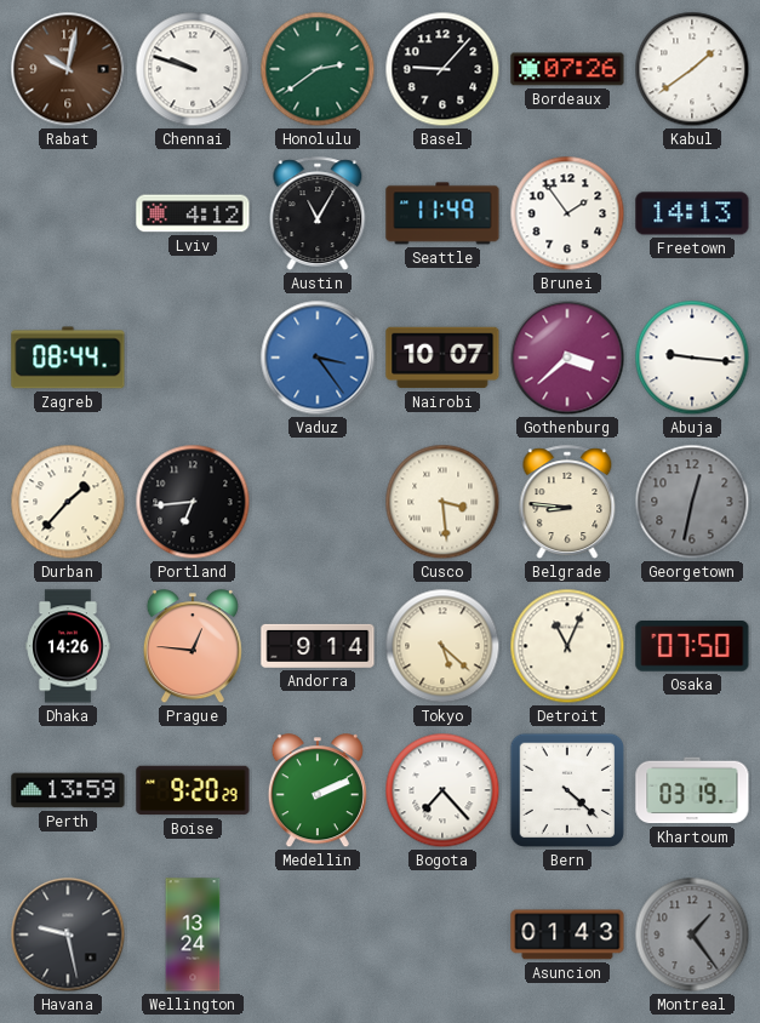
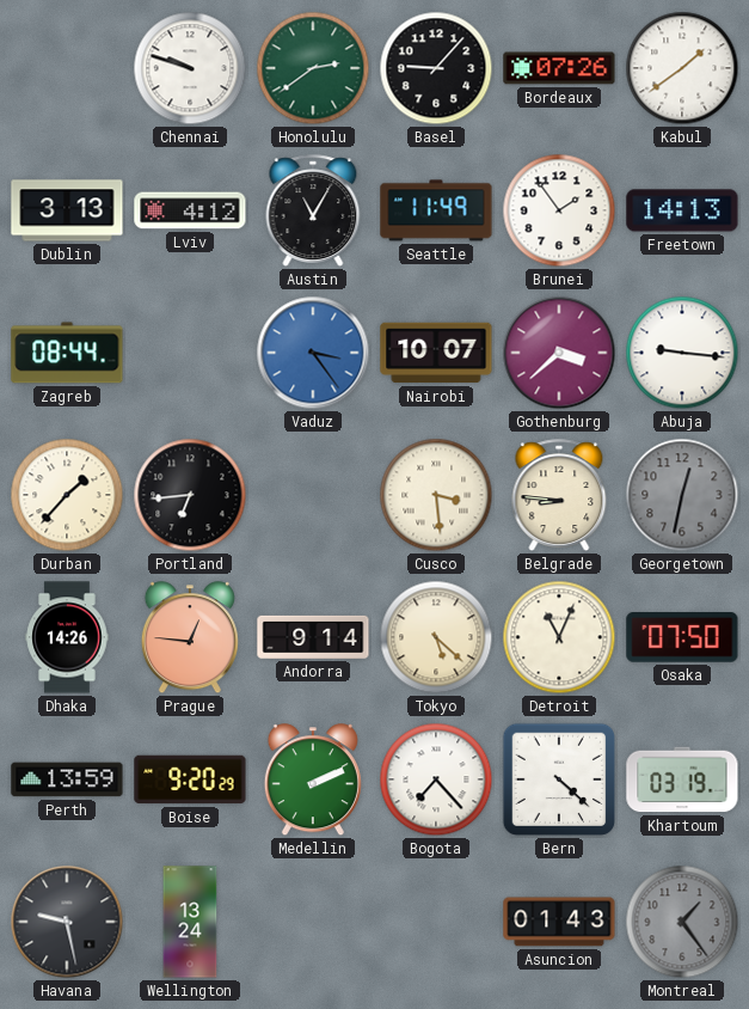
Rabat: 10:02 -> none
Dublin: none -> 3:13
